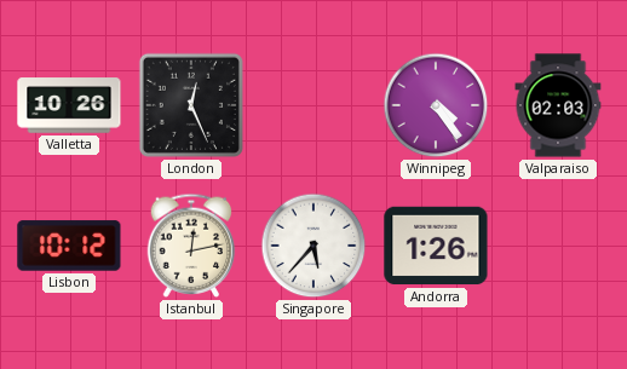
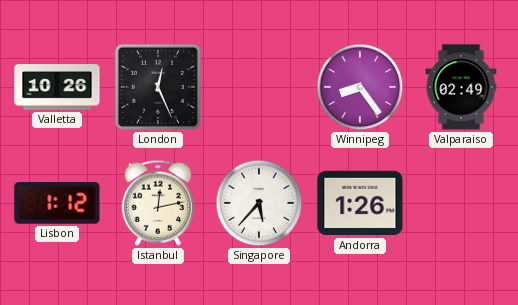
Winnipeg: 4:24 -> 8:24
Valparaiso: 02:03 -> 02:49
Lisbon: 10:12 -> 1:12
